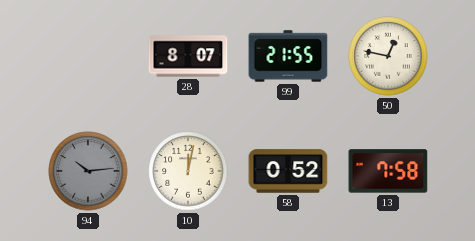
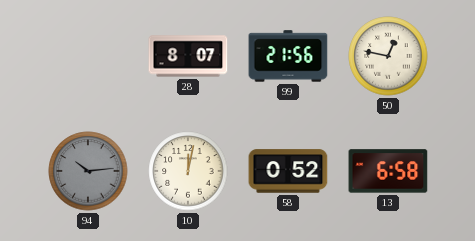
99: 21:55 -> 21:56
13: 7:58 -> 6:58
